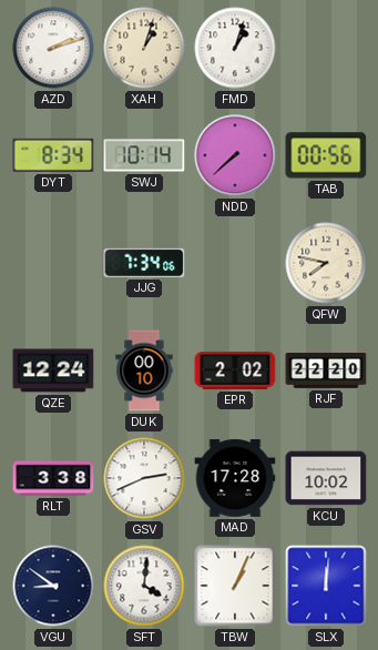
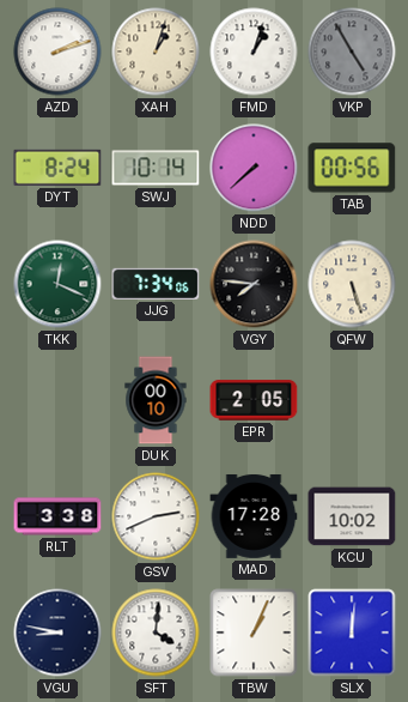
VKP: none -> 4:55
DYT: 8:34 -> 8:24
TKK: none -> 12:19
VGY: none -> 7:46
QFW: 7:47 -> 5:27
QZE: 12:24 -> none
EPR: 2:02 -> 2:05
RJF: 22:20 -> none
VGU: 8:51 -> 8:47
